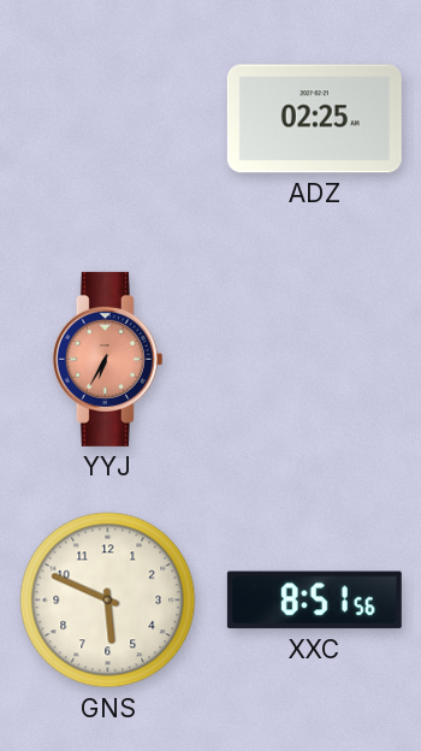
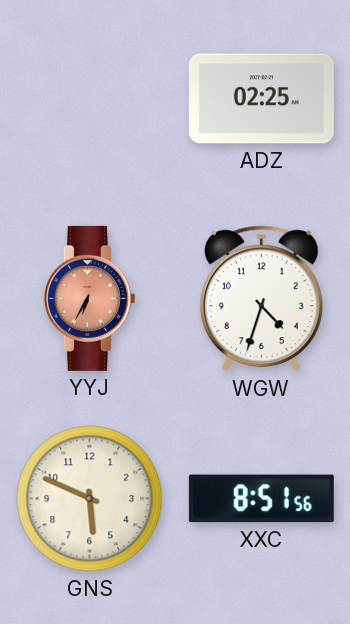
WGW: none -> 4:33
